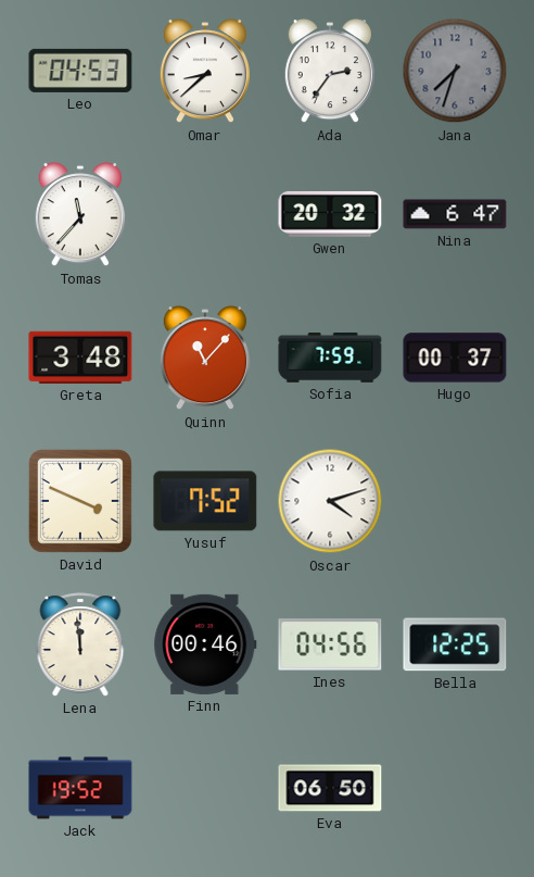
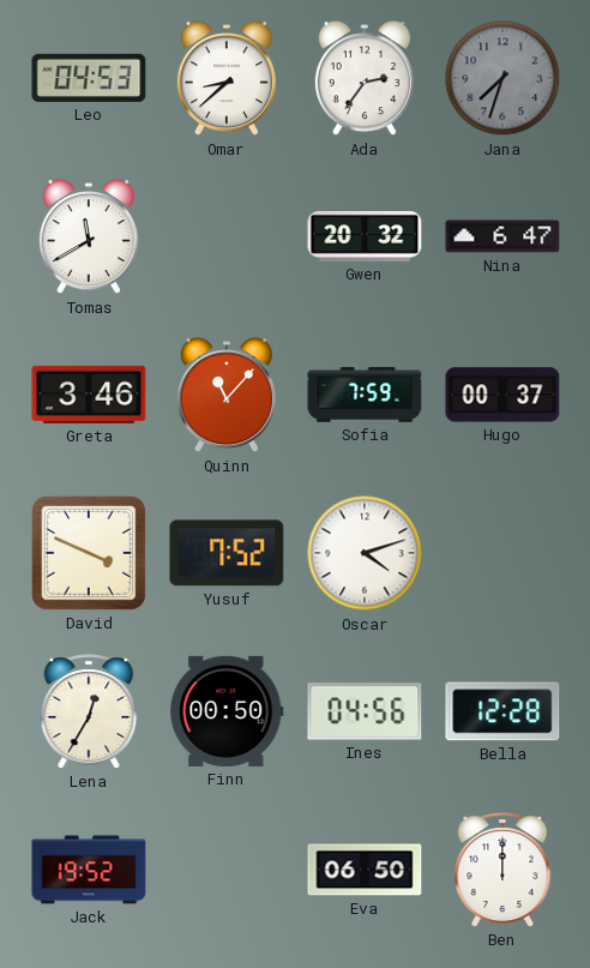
Tomas: 11:37 -> 11:40
Greta: 3:48 -> 3:46
Lena: 11:59 -> 12:35
Finn: 00:46 -> 00:50
Bella: 12:25 -> 12:28
Ben: none -> 12:00
